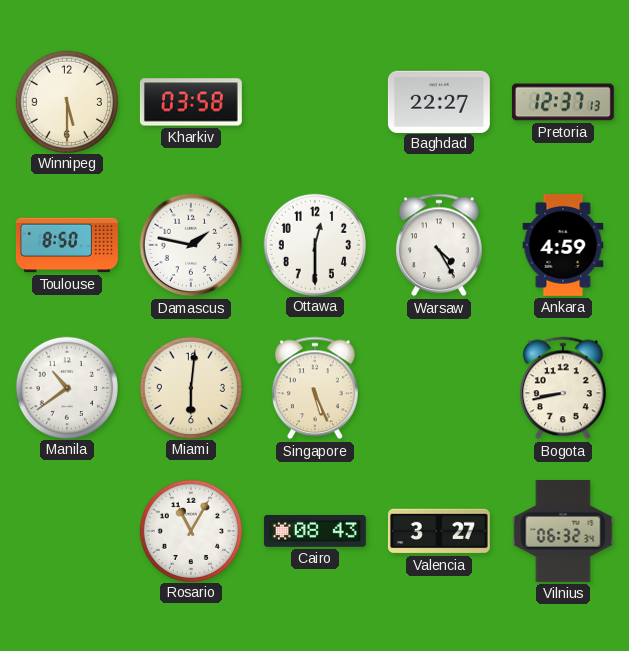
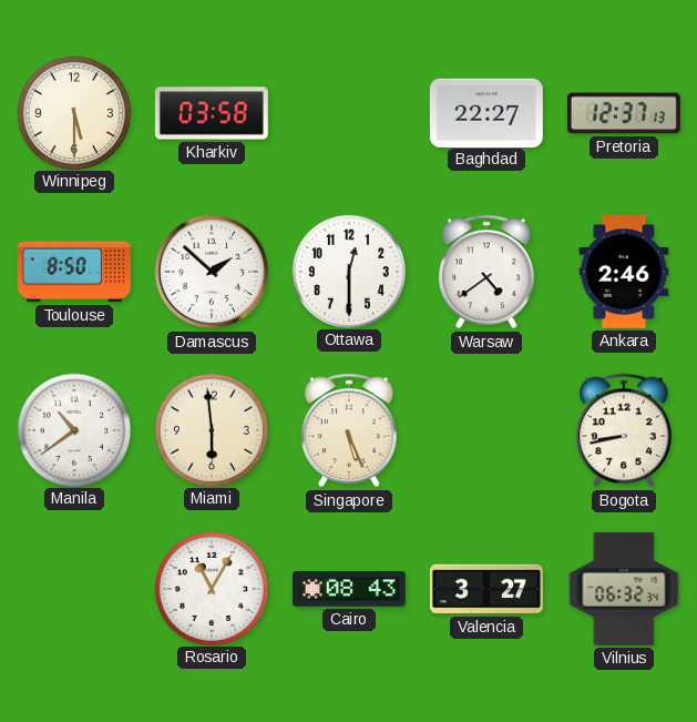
Damascus: 1:47 -> 1:52
Warsaw: 4:25 -> 4:39
Ankara: 4:59 -> 2:46
Miami: 6:01 -> 5:59
